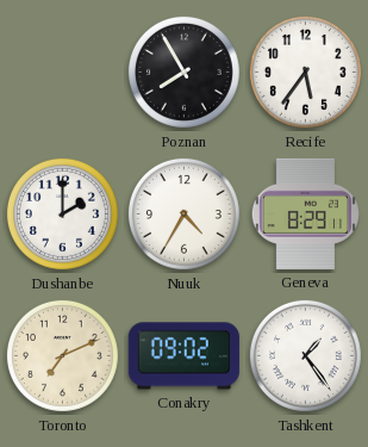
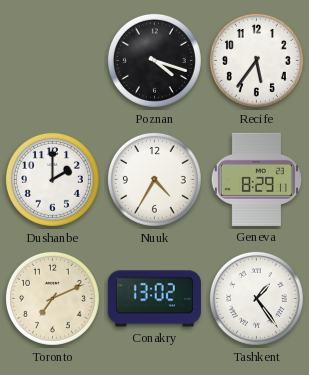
Poznan: 7:55 -> 4:18
Conakry: 09:02 -> 13:02
